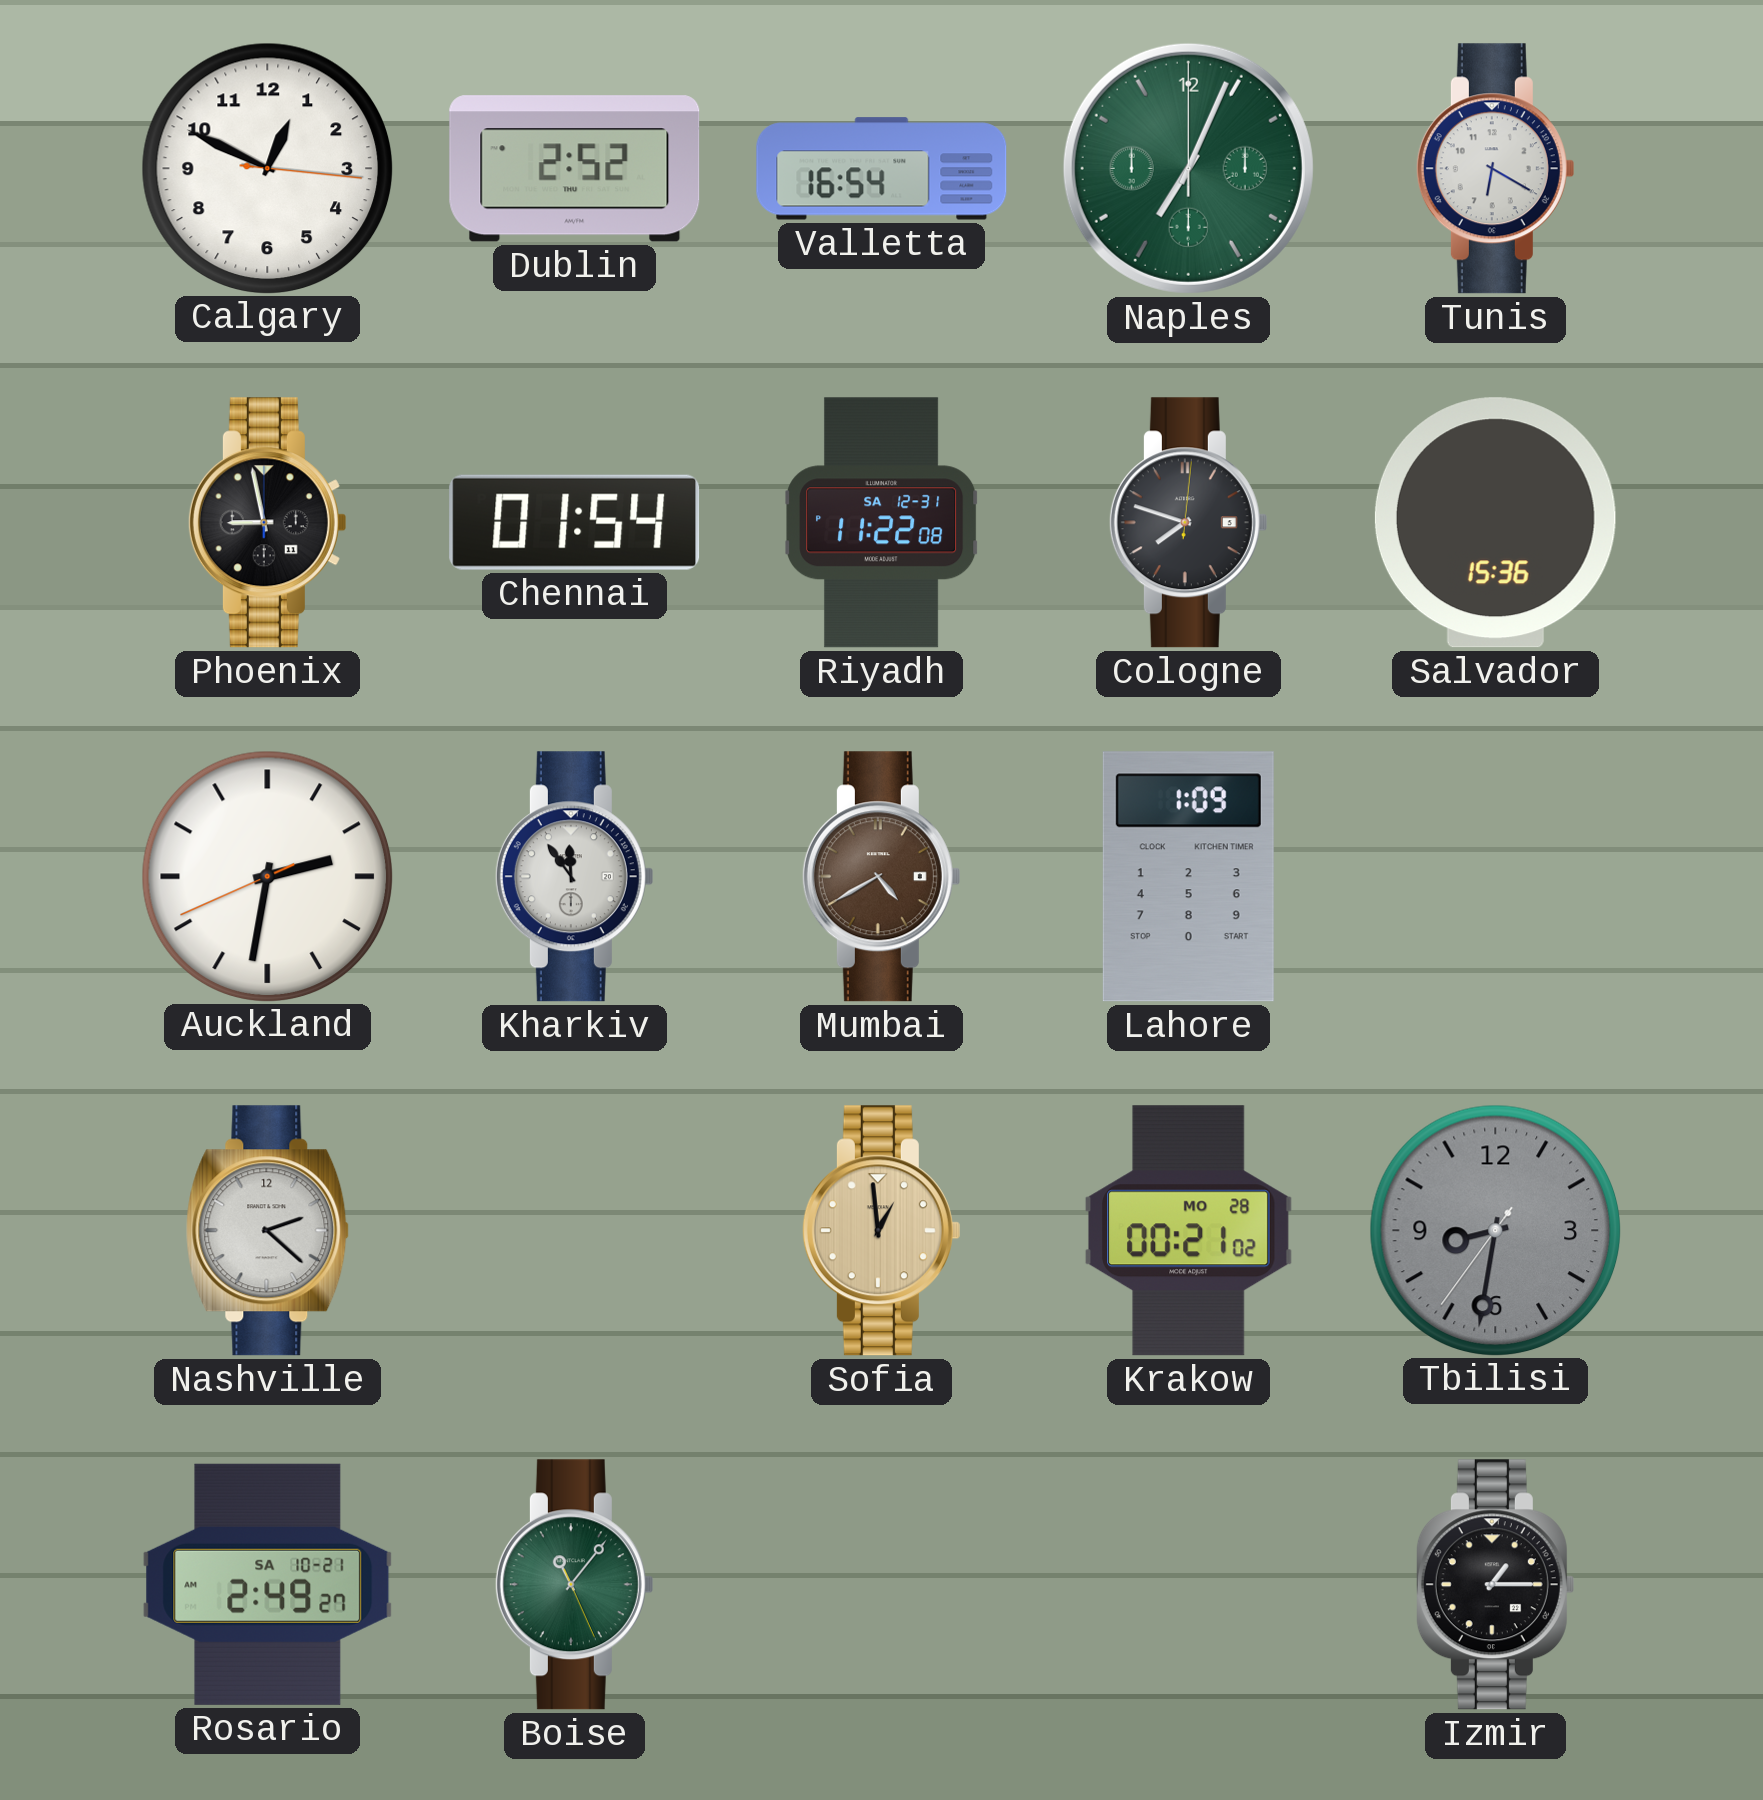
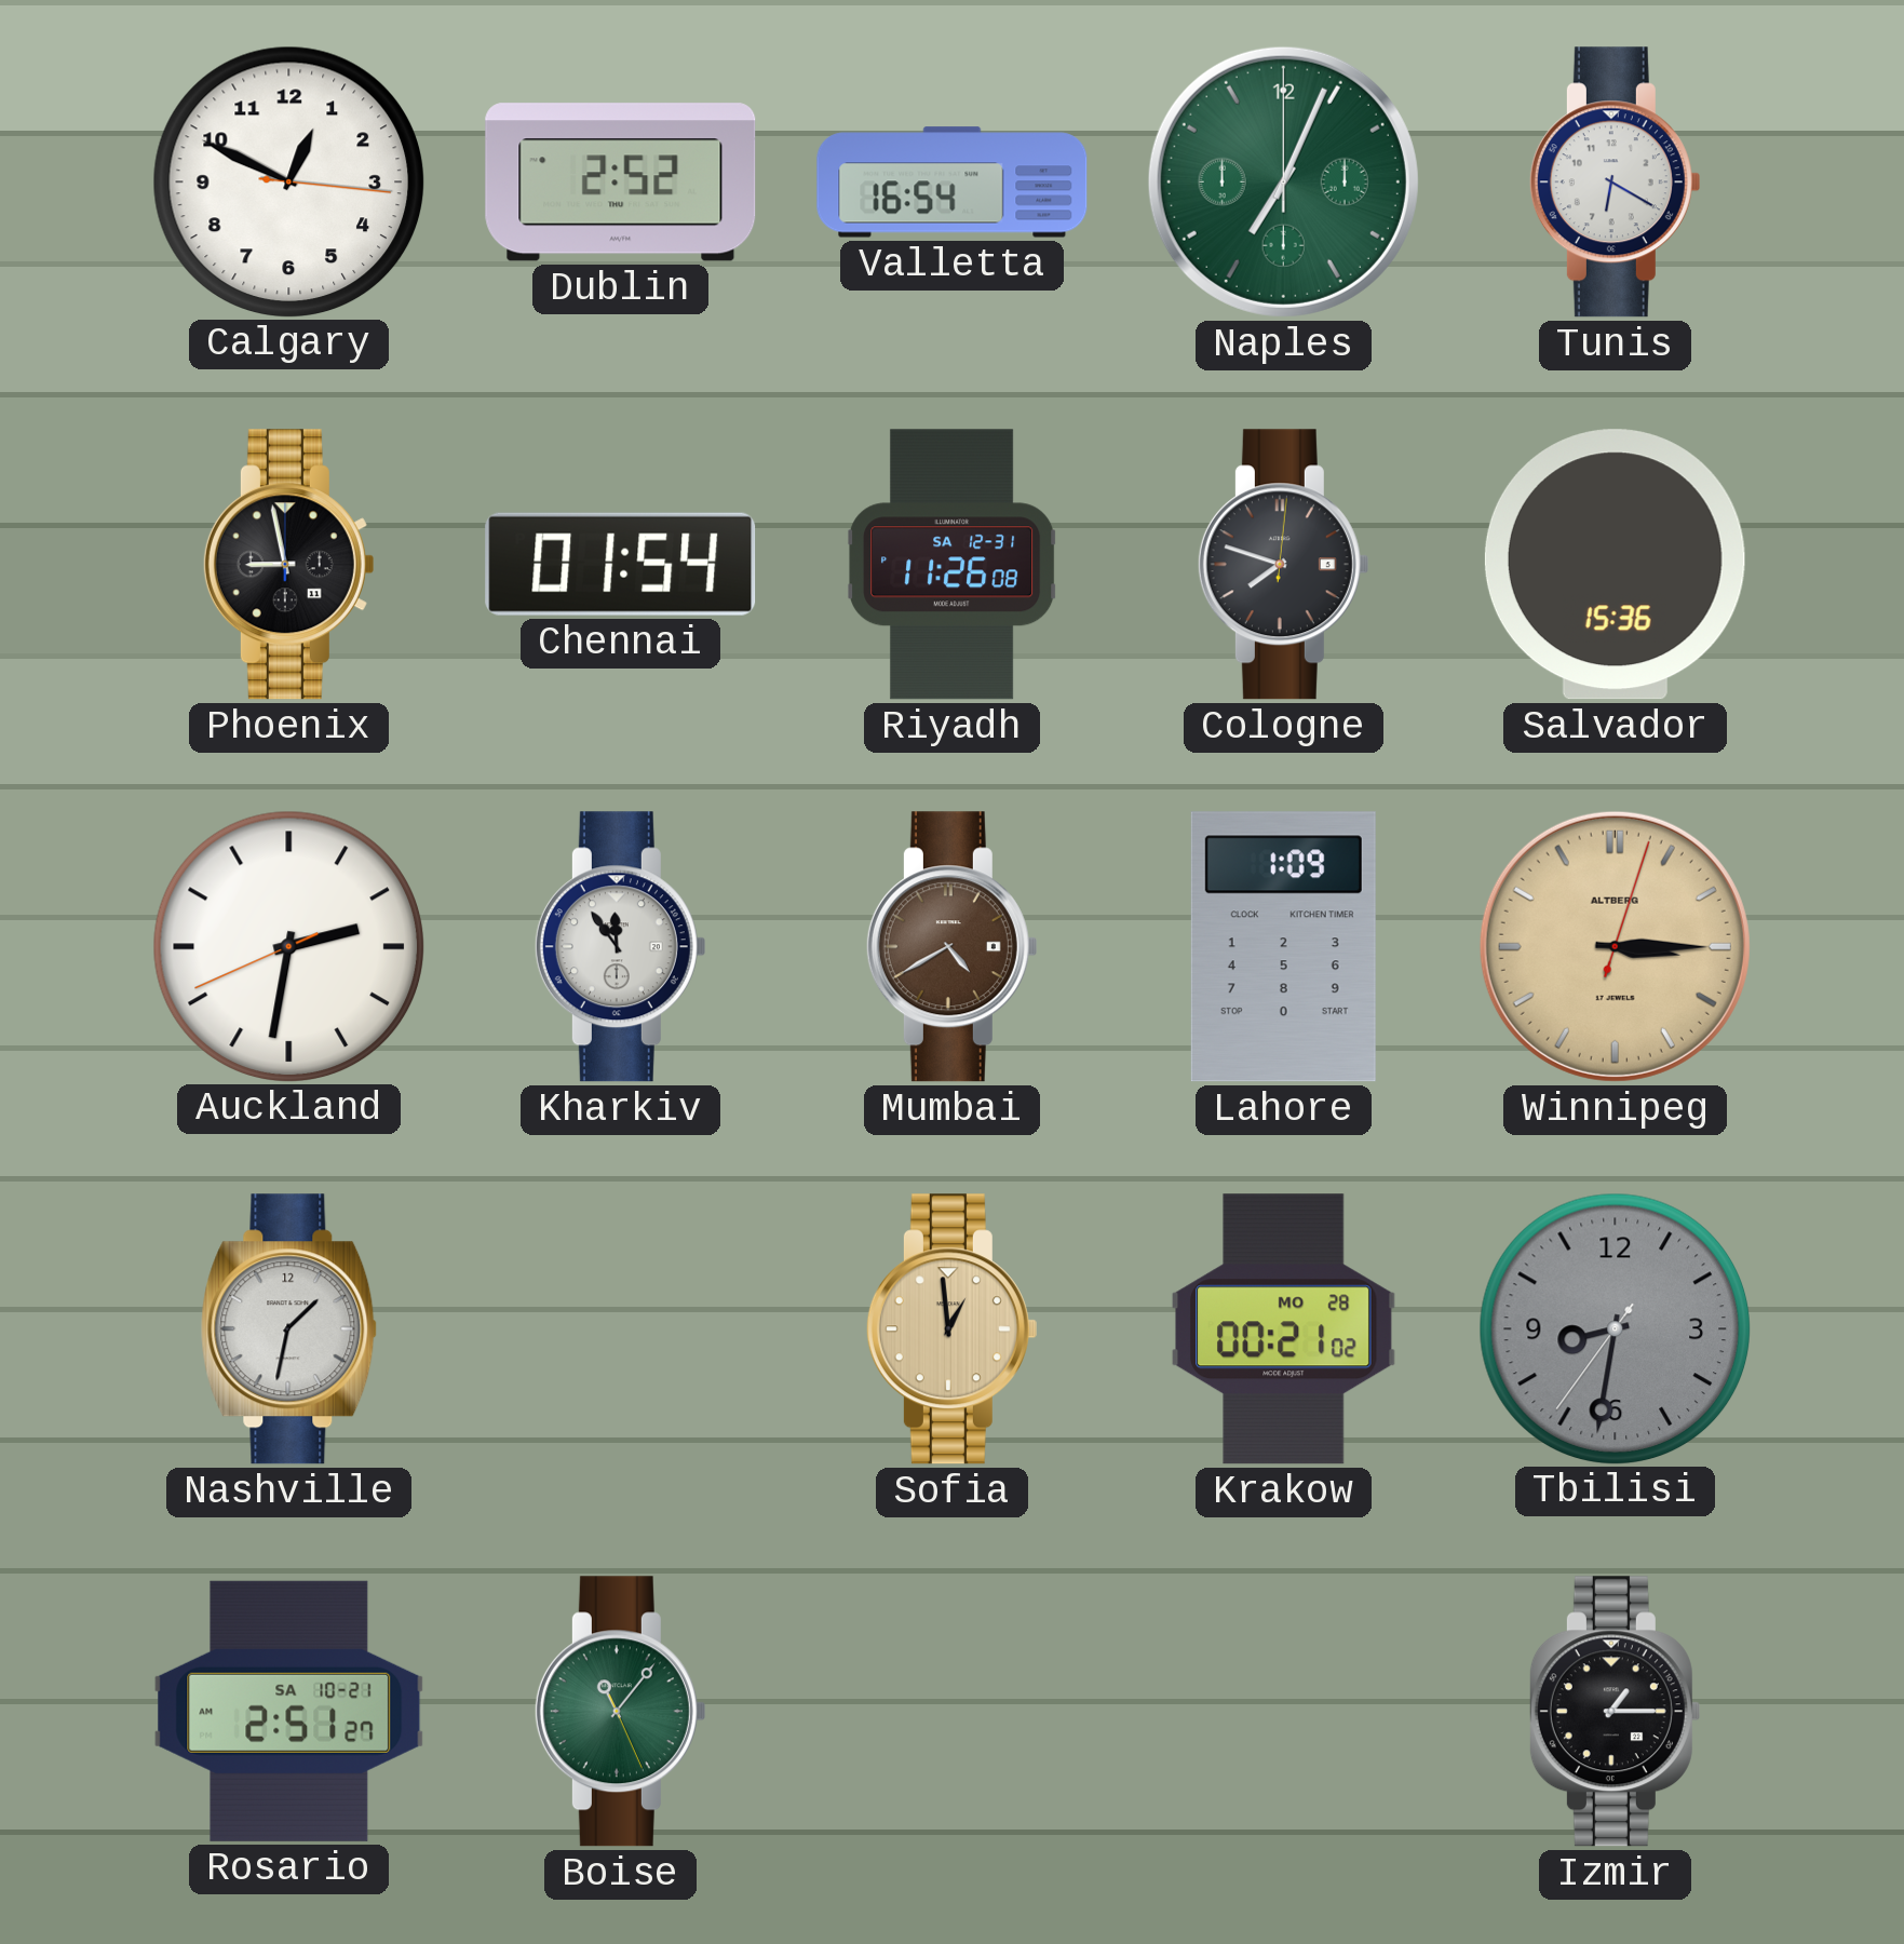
Riyadh: 11:22 -> 11:26
Winnipeg: none -> 3:15
Nashville: 2:22 -> 1:32
Rosario: 2:49 -> 2:51
